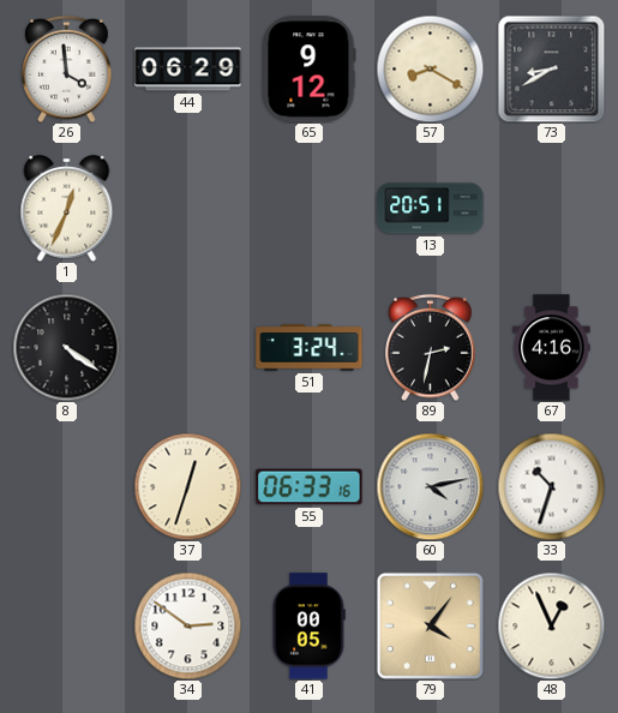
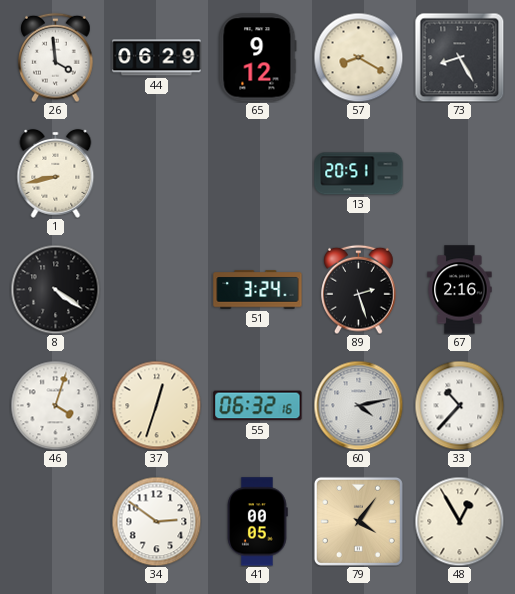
73: 8:40 -> 8:25
1: 12:34 -> 8:43
89: 2:32 -> 2:27
67: 4:16 -> 2:16
46: none -> 4:03
55: 06:33 -> 06:32
33: 10:33 -> 10:37
48: 12:56 -> 12:55
